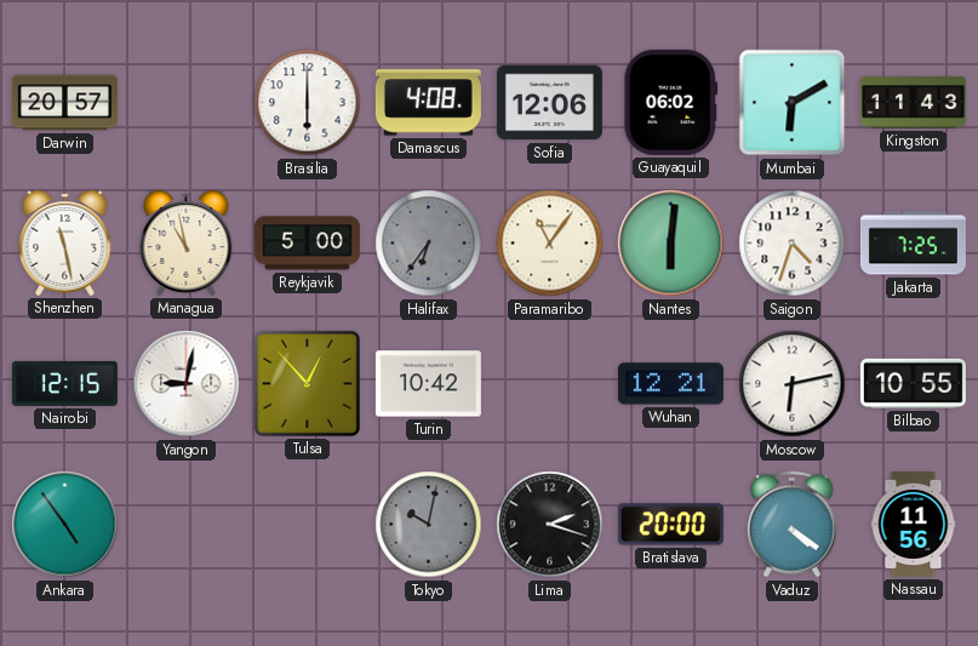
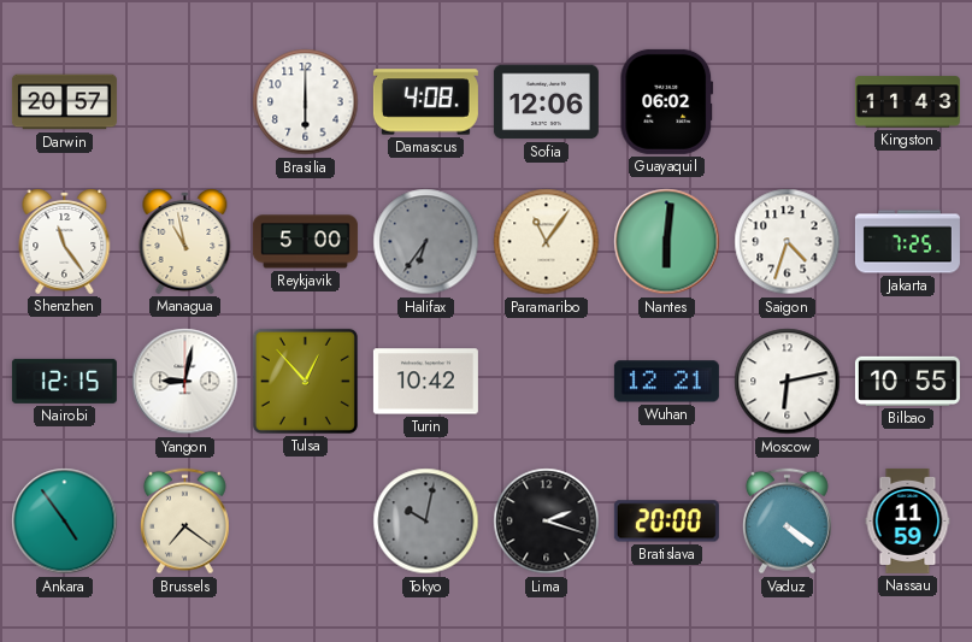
Mumbai: 6:10 -> none
Shenzhen: 11:28 -> 11:24
Brussels: none -> 7:21
Nassau: 11:56 -> 11:59
